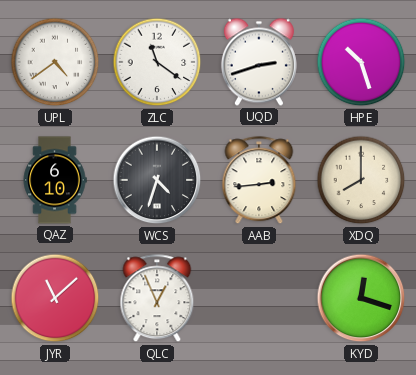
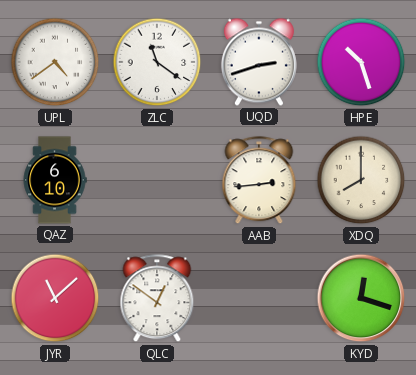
WCS: 4:33 -> none
QLC: 12:56 -> 12:51
